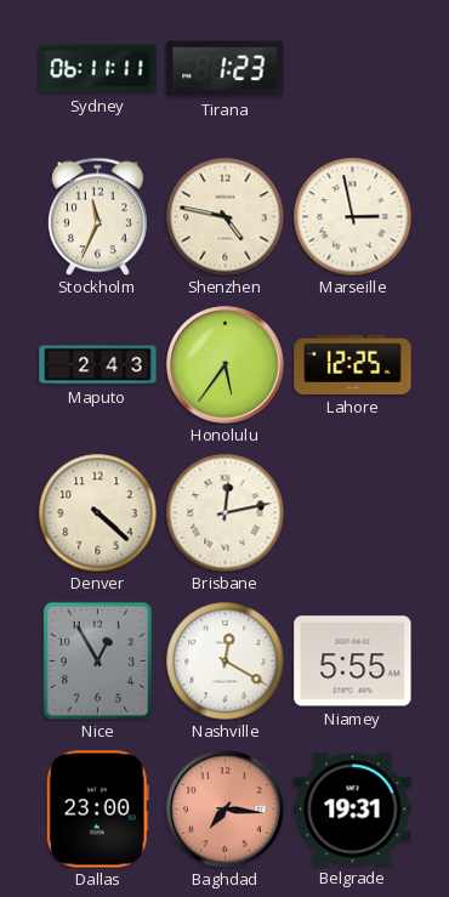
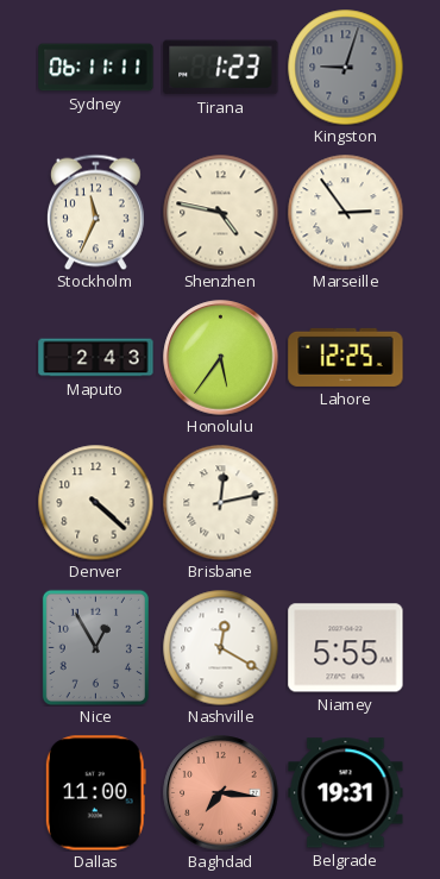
Kingston: none -> 9:03
Marseille: 2:58 -> 2:54
Dallas: 23:00 -> 11:00
